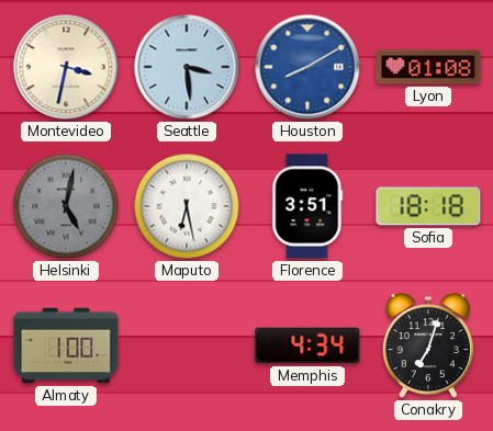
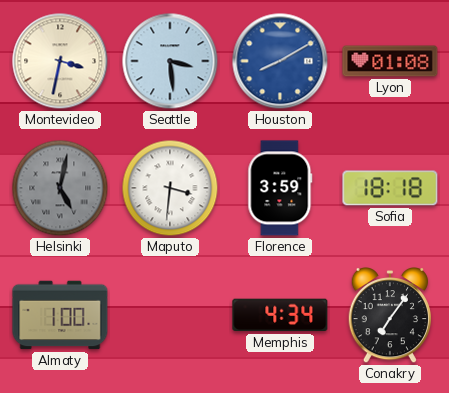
Maputo: 6:28 -> 3:31
Florence: 3:51 -> 3:59
Conakry: 7:03 -> 7:06
